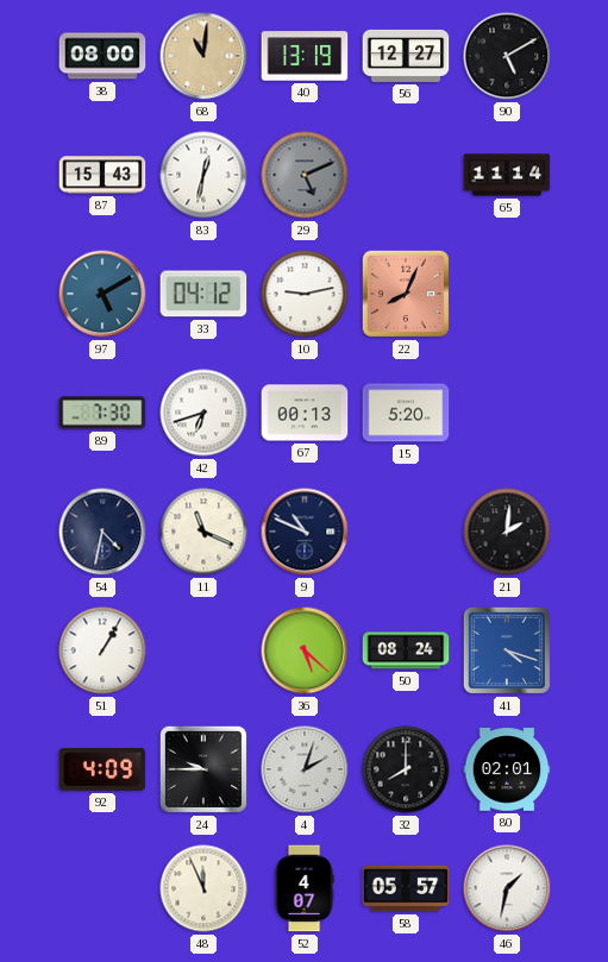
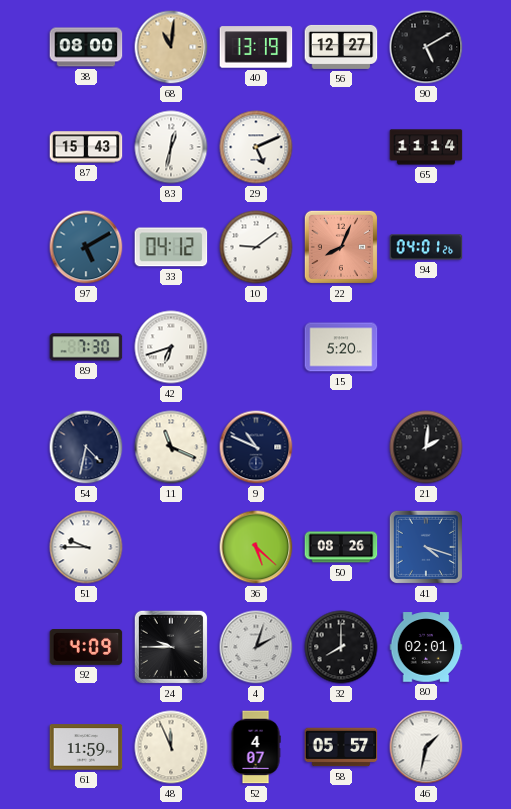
29 dial: grey -> white
10: 9:13 -> 9:09
94: none -> 04:01
67: 00:13 -> none
51: 1:05 -> 9:45
50: 08:24 -> 08:26
61: none -> 11:59
